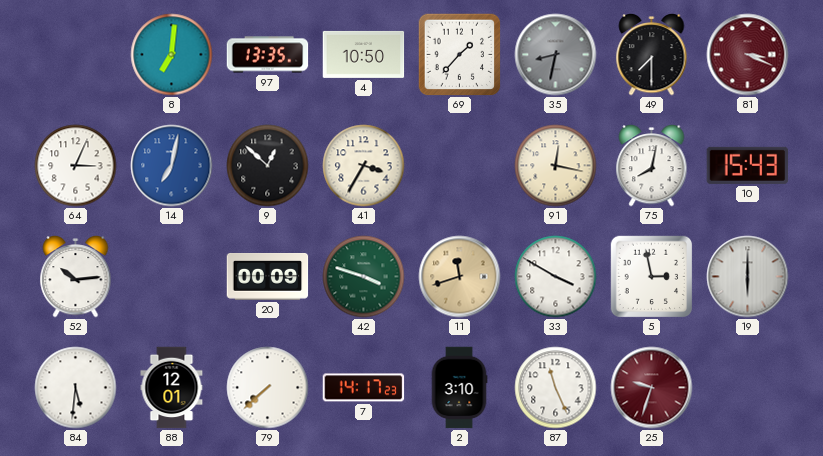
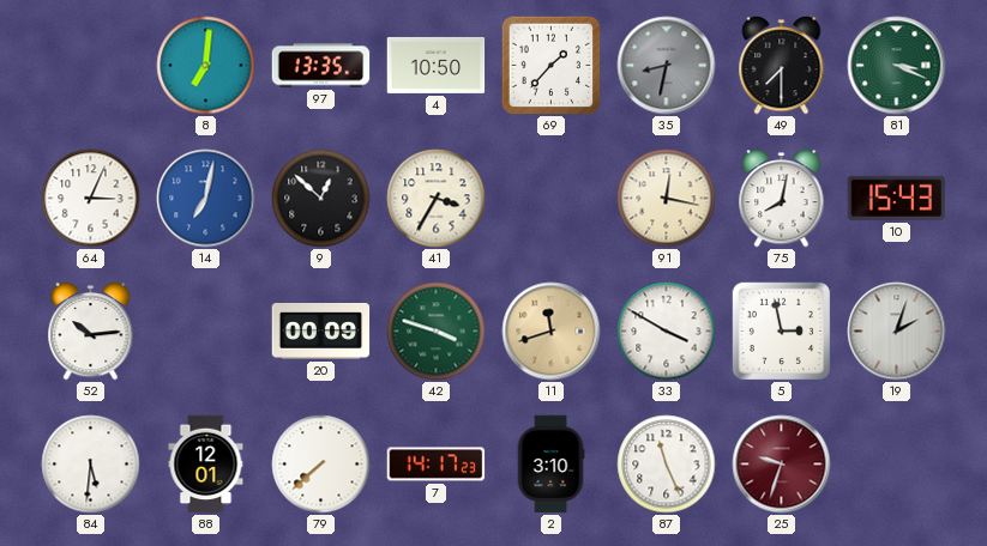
81 dial: burgundy -> green
19: 6:00 -> 2:03
